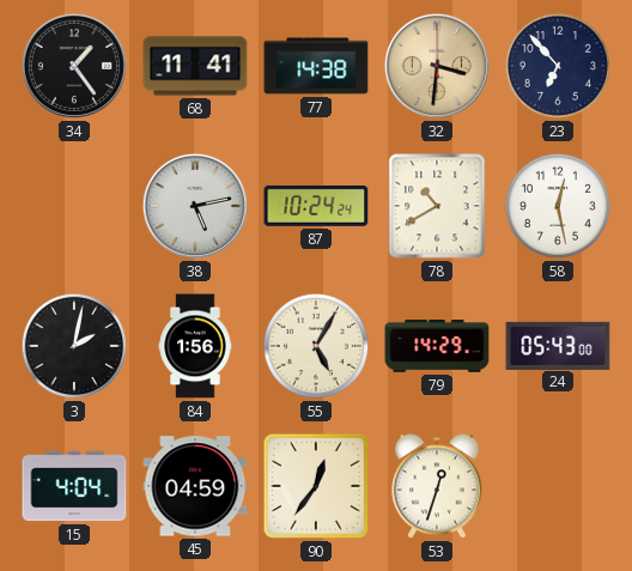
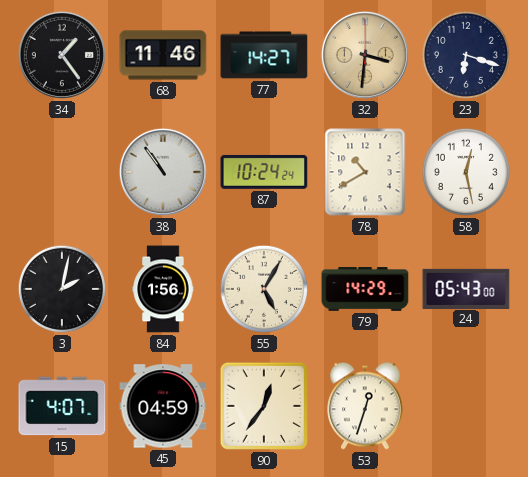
68: 11:41 -> 11:46
77: 14:38 -> 14:27
23: 6:53 -> 6:18
38: 5:13 -> 10:54
15: 4:04 -> 4:07
